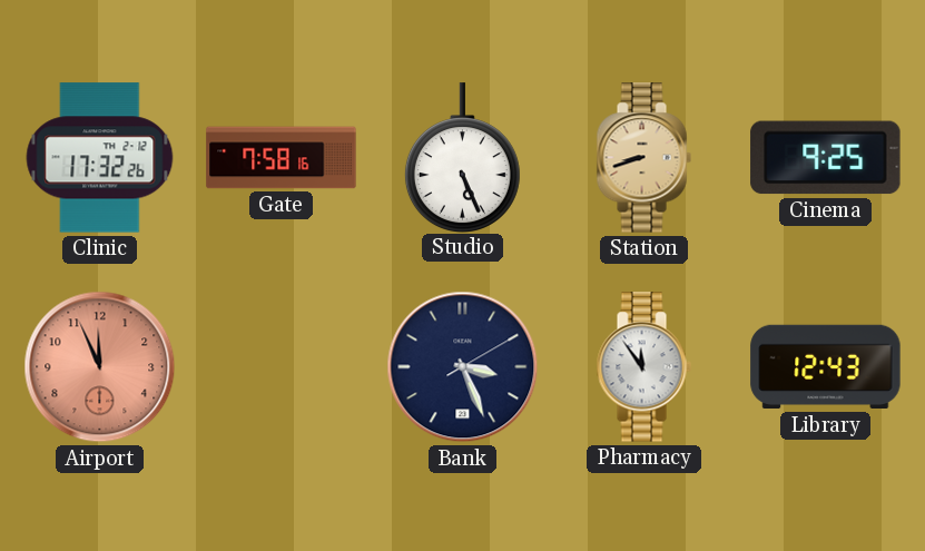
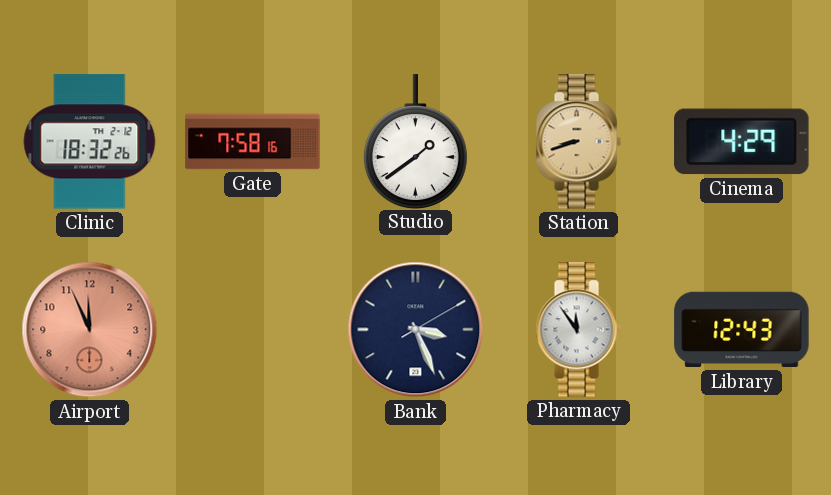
Clinic: 17:32 -> 18:32
Studio: 5:26 -> 1:39
Cinema: 9:25 -> 4:29
